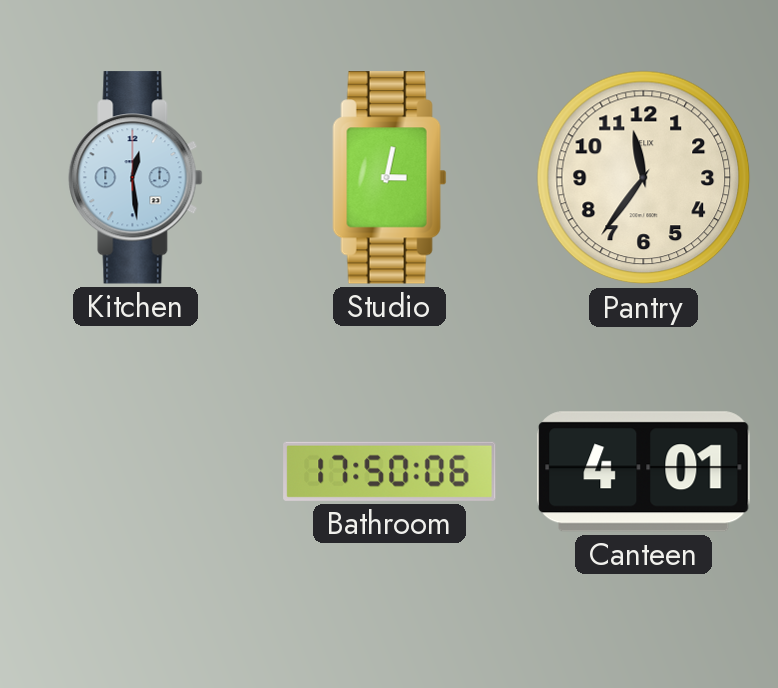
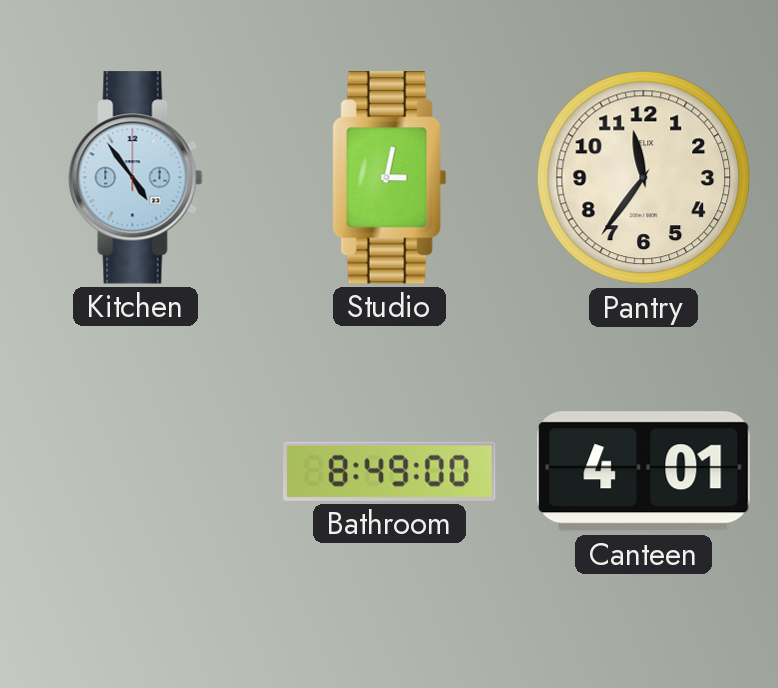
Kitchen: 12:29 -> 4:54
Bathroom: 17:50 -> 8:49
